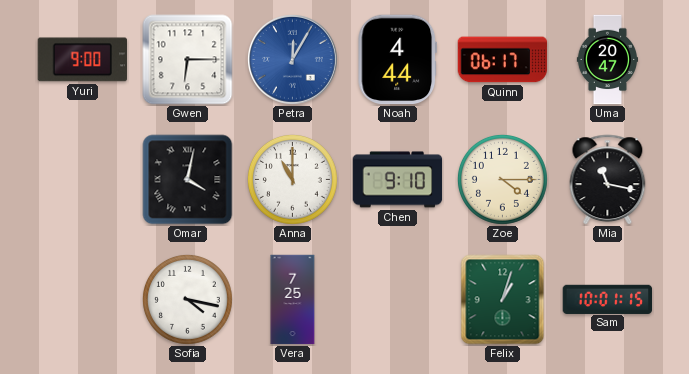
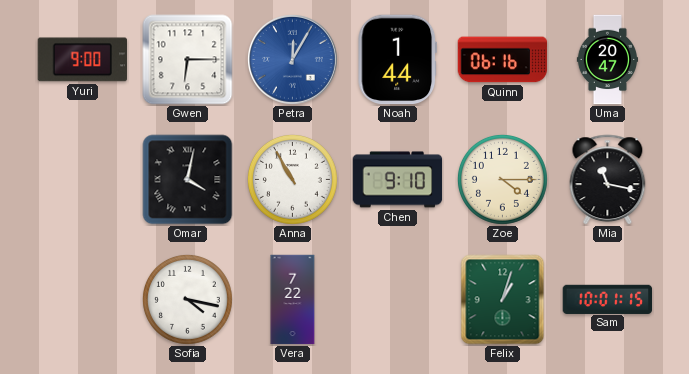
Noah: 4:44 -> 1:44
Quinn: 06:17 -> 06:16
Anna: 11:00 -> 10:55
Vera: 7:25 -> 7:22
